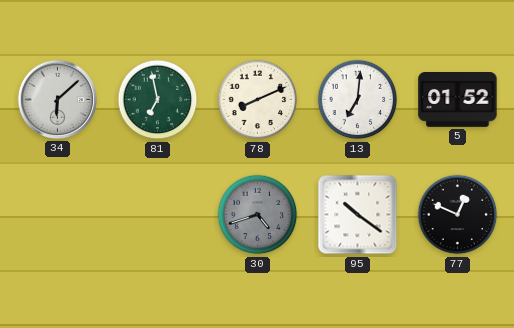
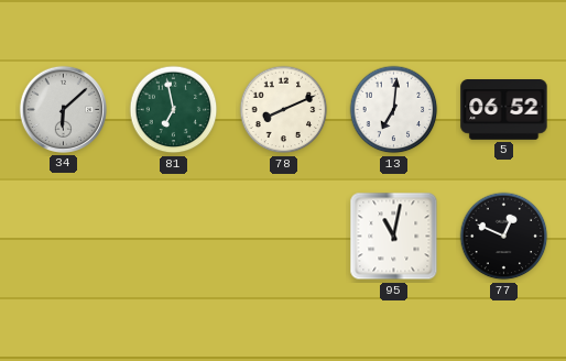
5: 01:52 -> 06:52
30: 4:42 -> none
95: 10:21 -> 11:02
